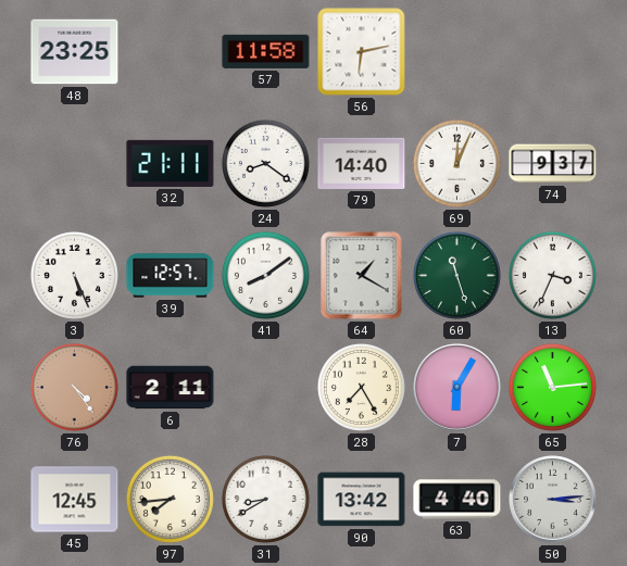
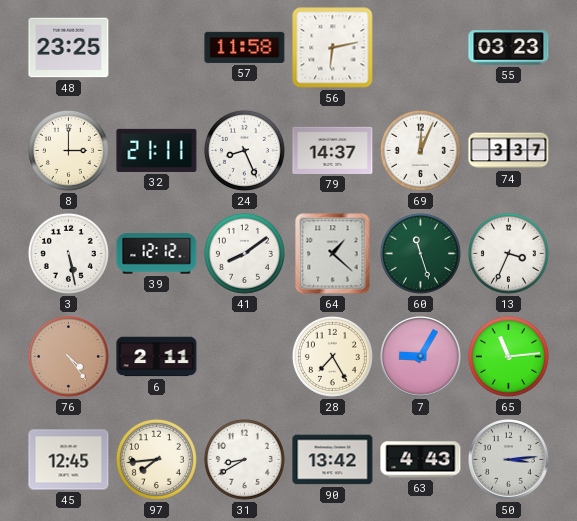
55: none -> 03:23
8: none -> 3:00
24: 8:21 -> 8:26
79: 14:40 -> 14:37
74: 9:37 -> 3:37
3: 5:26 -> 5:28
39: 12:57 -> 12:12
64: 1:20 -> 1:22
7: 6:05 -> 9:05
63: 4:40 -> 4:43
